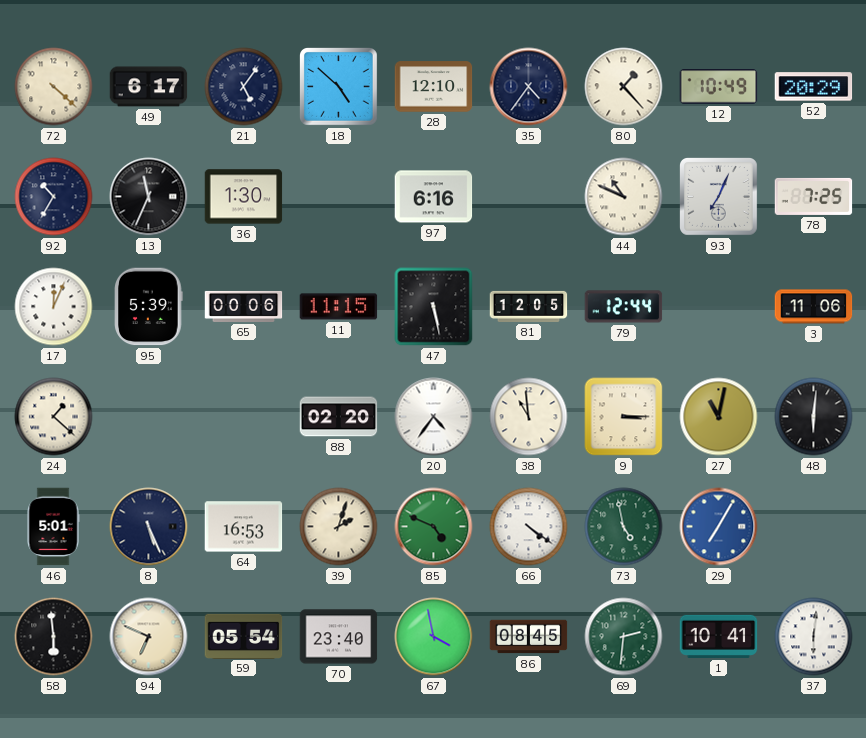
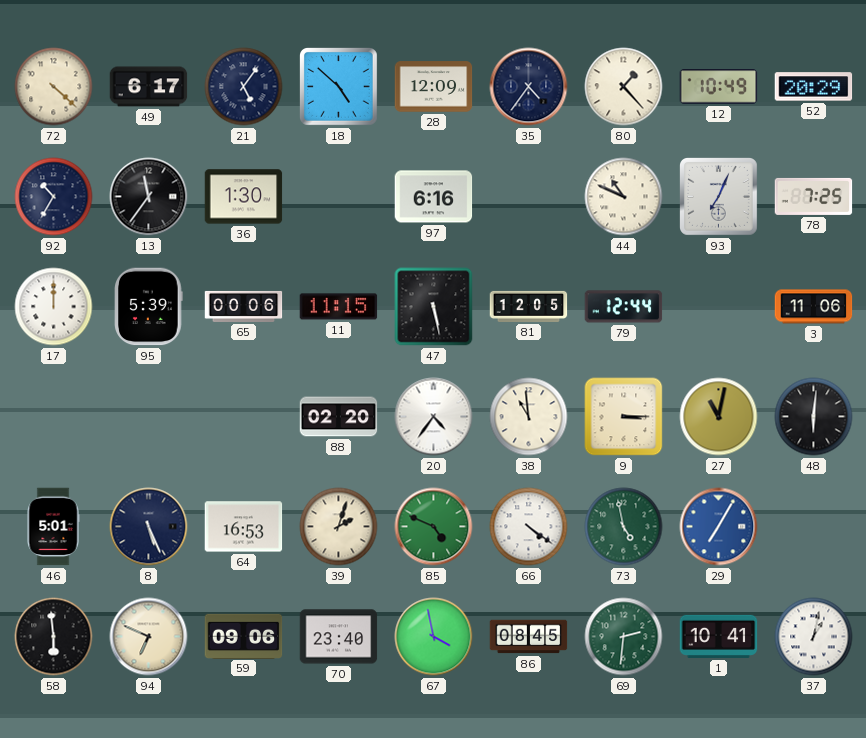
28: 12:10 -> 12:09
13: 11:34 -> 11:36
17: 12:04 -> 12:00
24: 1:22 -> none
59: 05:54 -> 09:06
37: 6:01 -> 1:02
